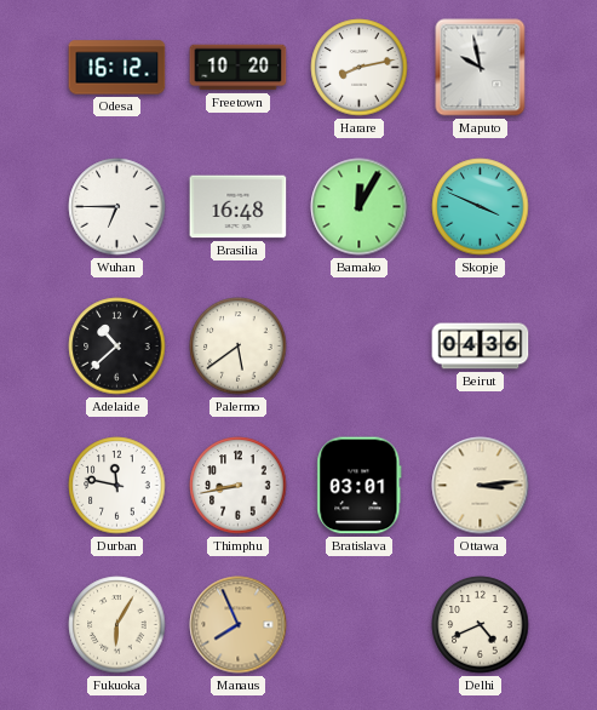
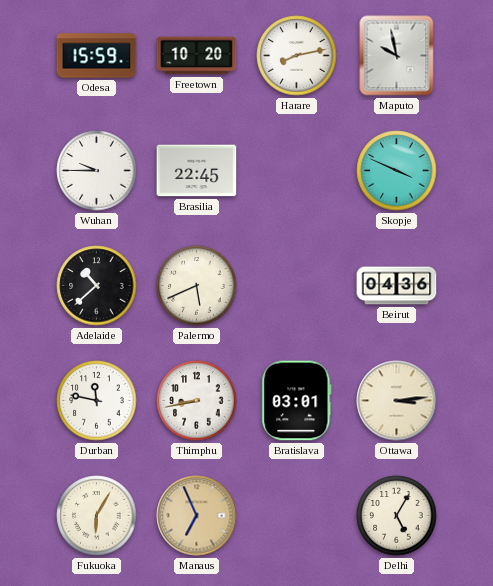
Odesa: 16:12 -> 15:59
Wuhan: 6:45 -> 9:45
Brasilia: 16:48 -> 22:45
Bamako: 12:05 -> none
Palermo: 5:39 -> 5:41
Manaus: 7:56 -> 6:56
Delhi: 4:41 -> 5:05
